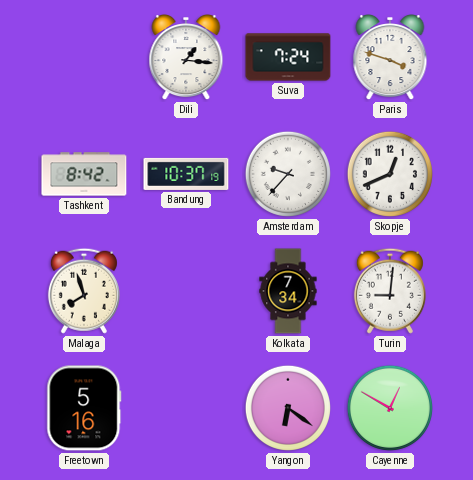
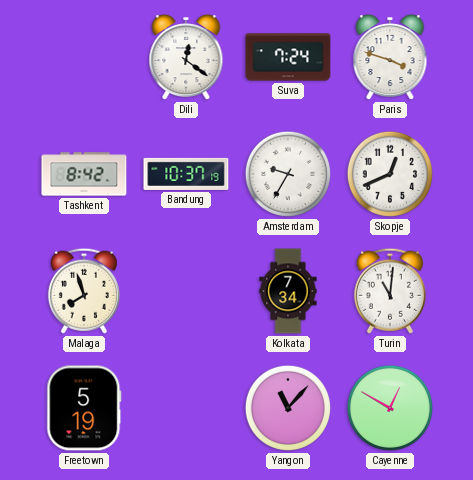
Dili: 1:16 -> 12:21
Amsterdam: 9:37 -> 9:35
Turin: 9:01 -> 11:01
Freetown: 5:16 -> 5:19
Yangon: 6:21 -> 11:07
